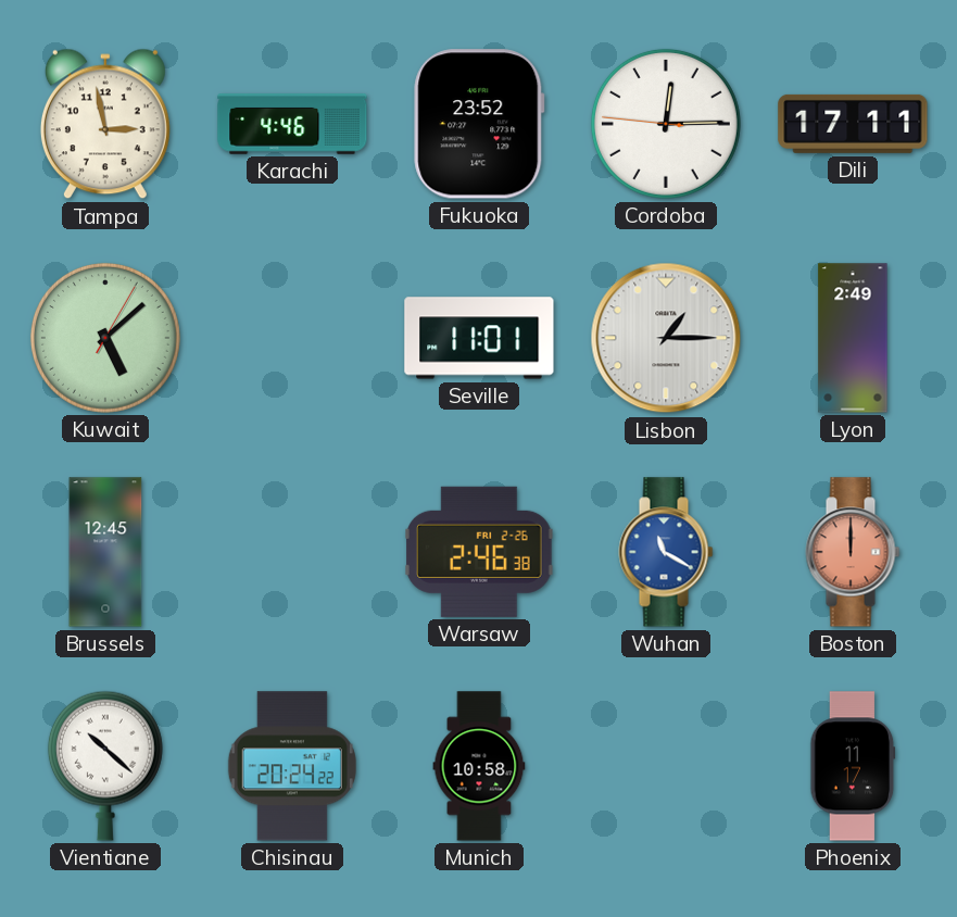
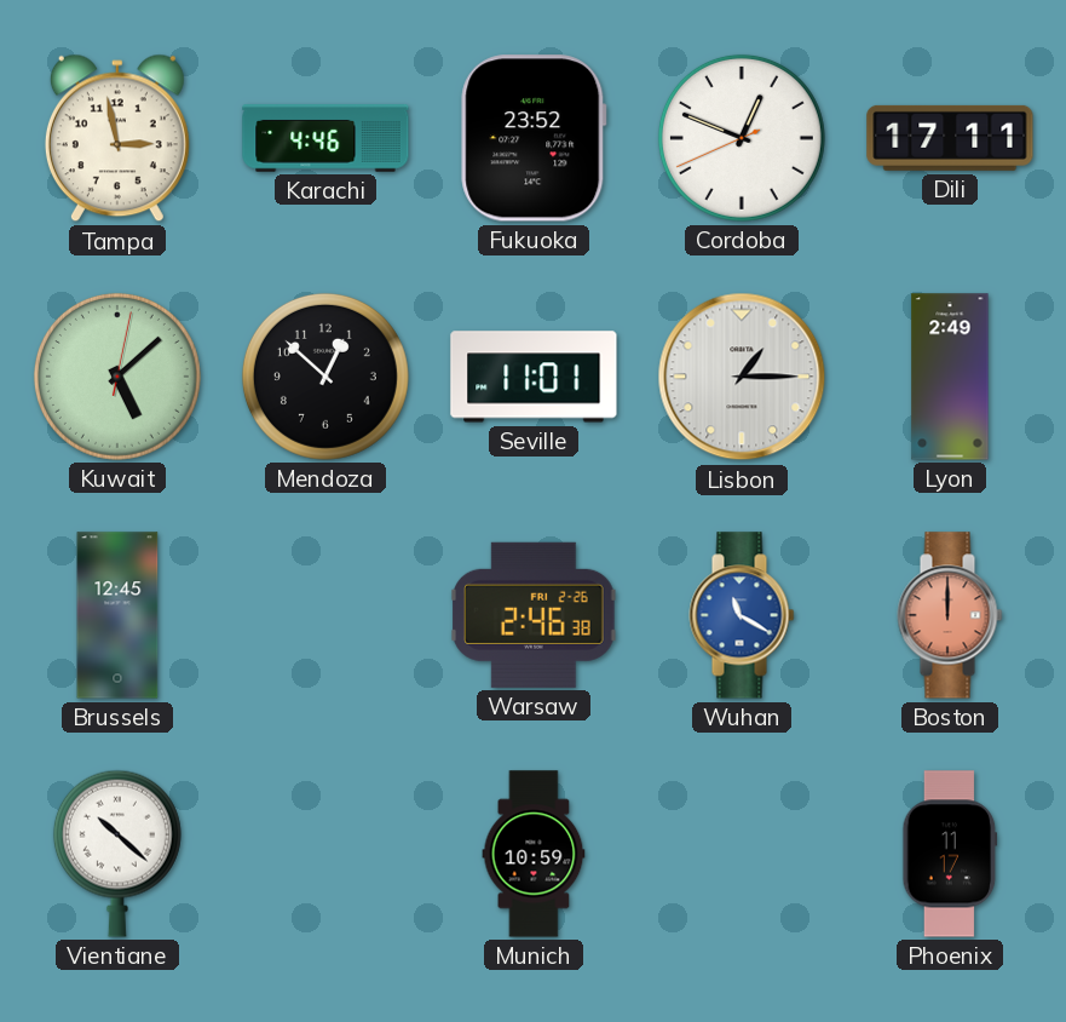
Cordoba: 12:14 -> 12:48
Kuwait: 5:08:05 -> 5:08:02
Mendoza: none -> 12:52
Chisinau: 20:24 -> none
Munich: 10:58 -> 10:59
